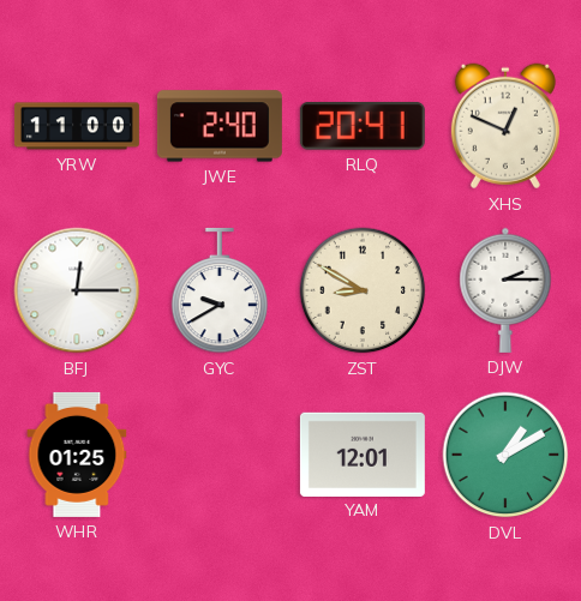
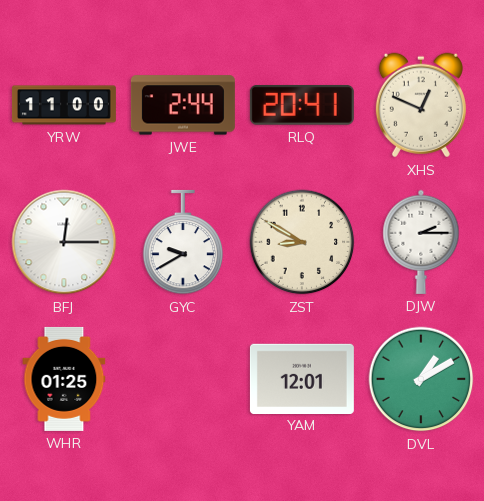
JWE: 2:40 -> 2:44
